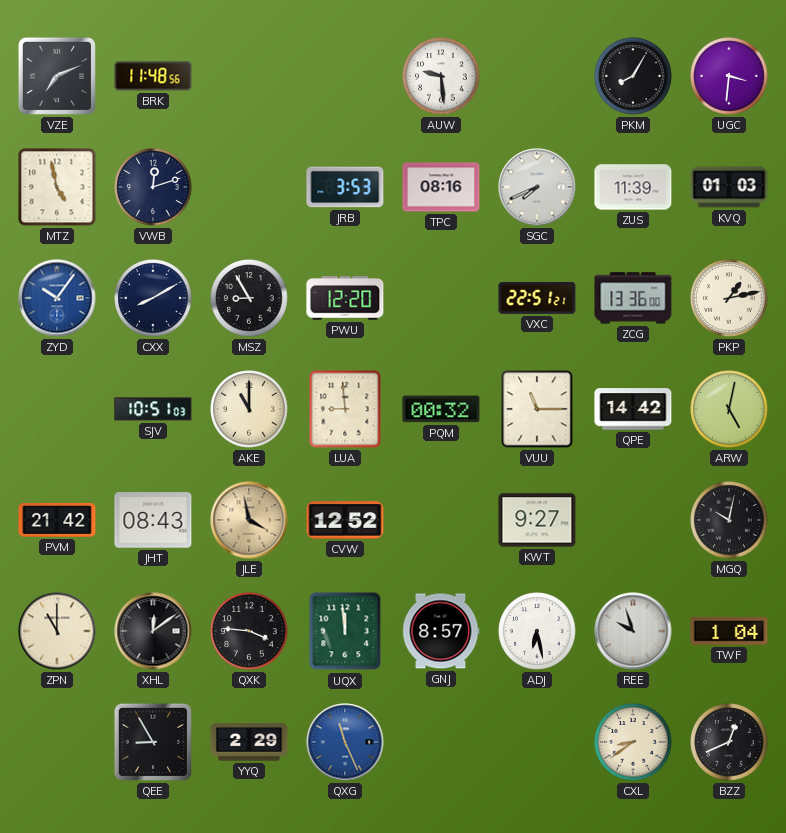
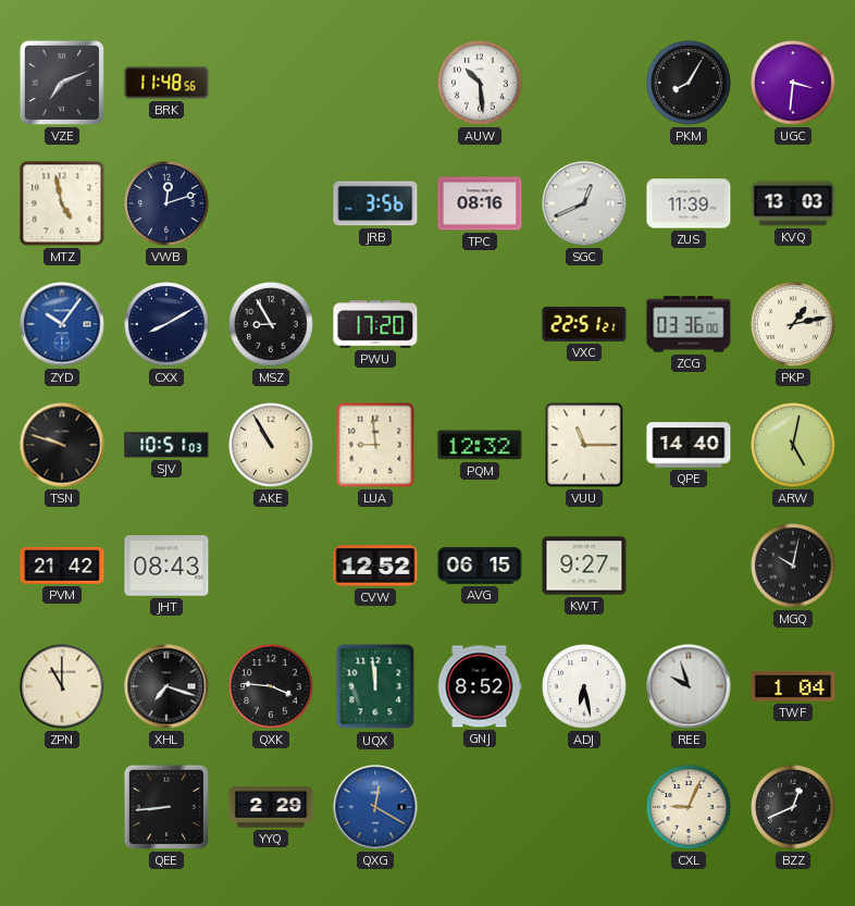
AUW: 9:29 -> 10:29
JRB: 3:53 -> 3:56
SGC: 7:41 -> 12:41
KVQ: 01:03 -> 13:03
PWU: 12:20 -> 17:20
ZCG: 13:36 -> 03:36
TSN: none -> 9:48
AKE: 11:00 -> 10:55
PQM: 00:32 -> 12:32
QPE: 14:42 -> 14:40
JLE: 3:58 -> none
AVG: none -> 06:15
XHL: 12:09 -> 7:18
GNJ: 8:57 -> 8:52
QEE: 8:55 -> 8:44
QXG: 11:26 -> 12:20
CXL: 8:39 -> 9:04
